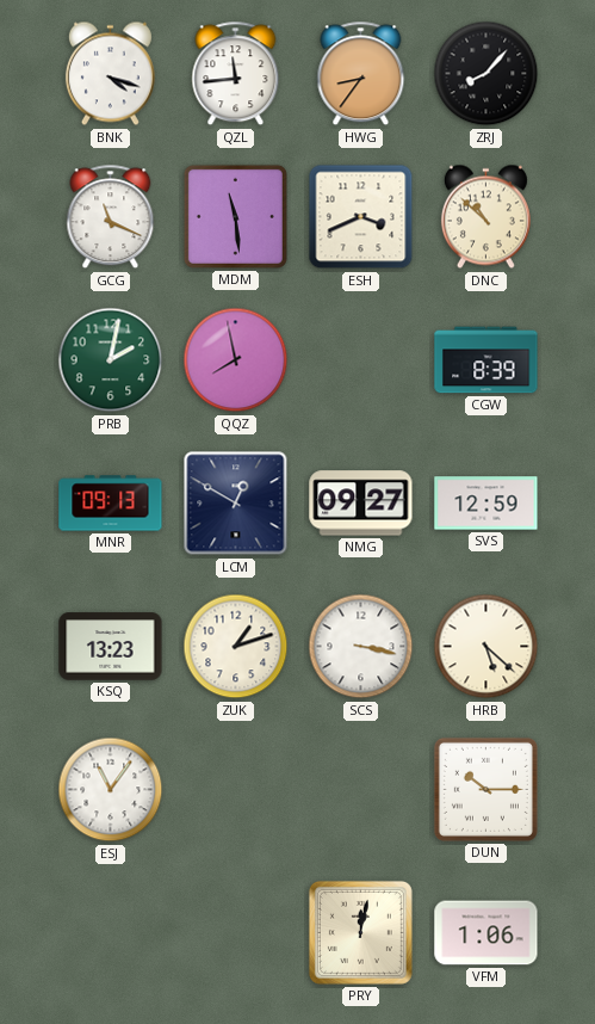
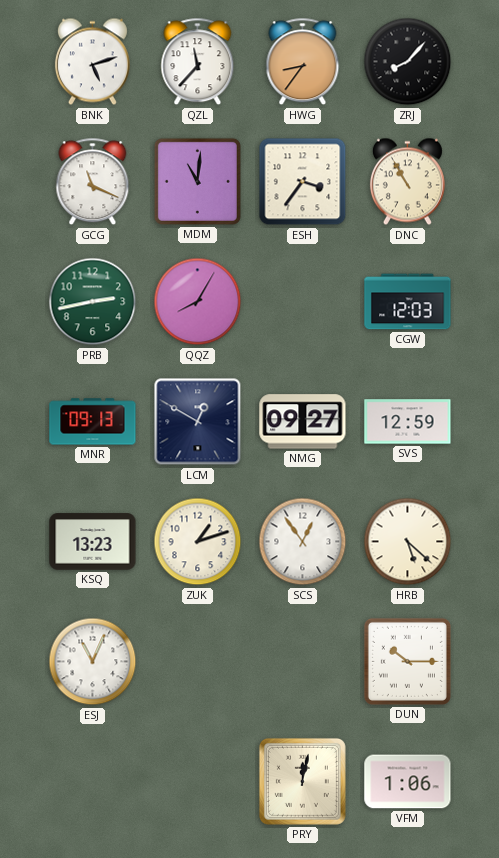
BNK: 4:18 -> 5:12
QZL: 11:44 -> 11:37
MDM: 11:29 -> 11:01
ESH: 3:41 -> 3:36
DNC: 10:52 -> 10:55
PRB: 2:02 -> 2:43
QQZ: 7:58 -> 8:05
CGW: 8:39 -> 12:03
SCS: 3:17 -> 12:54
ESJ: 11:06 -> 11:04
